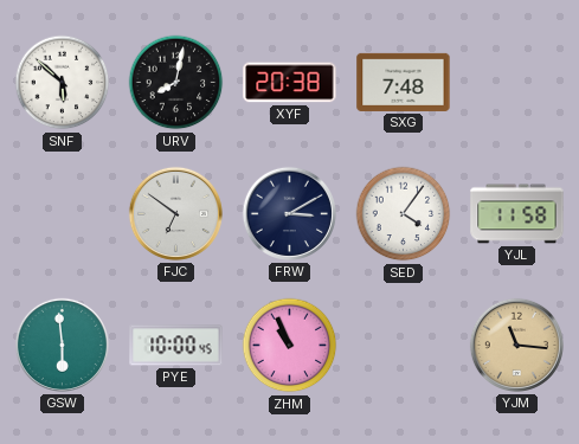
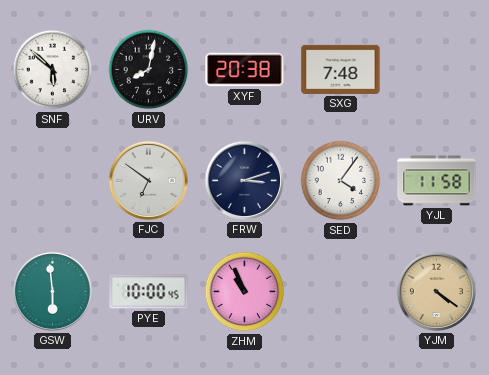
FRW: 3:10 -> 3:12
YJM: 11:16 -> 4:21
